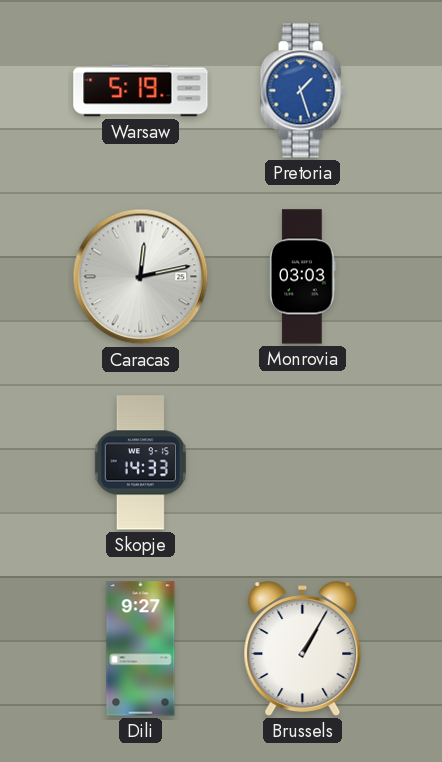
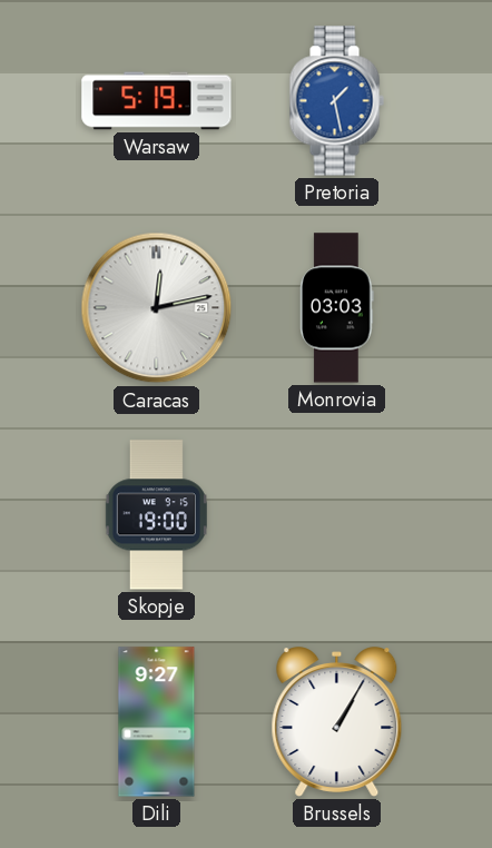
Pretoria: 1:27 -> 1:28
Skopje: 14:33 -> 19:00
